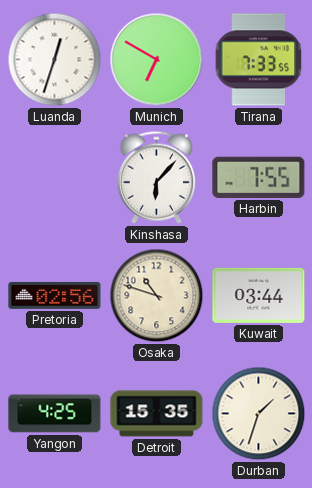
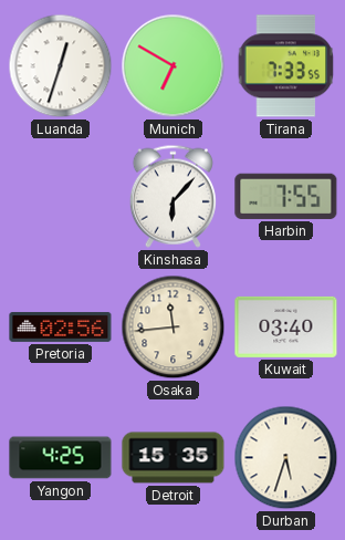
Osaka: 10:48 -> 11:44
Kuwait: 03:44 -> 03:40
Durban: 1:33 -> 5:33
